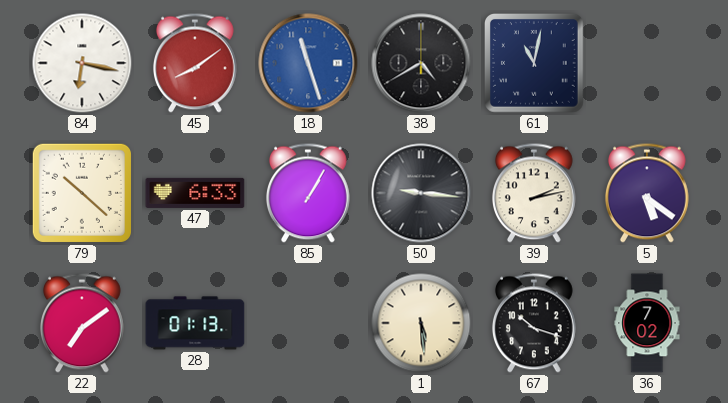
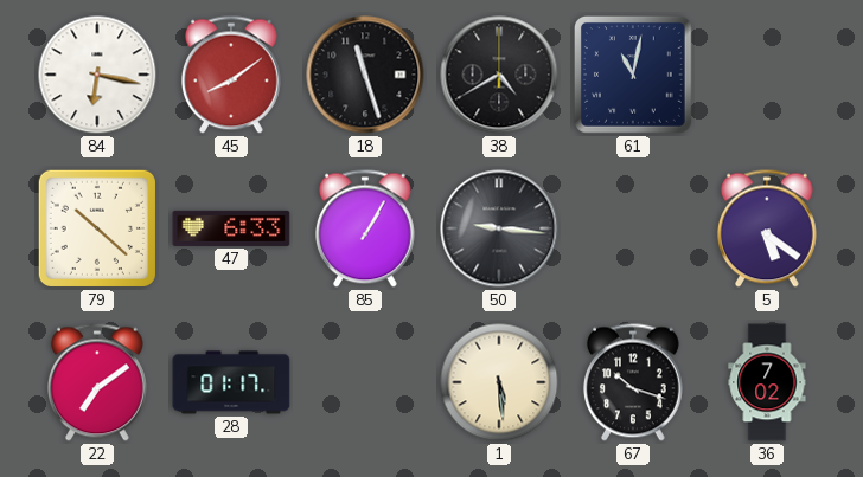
18 dial: blue -> black
39: 2:13 -> none
28: 01:13 -> 01:17
